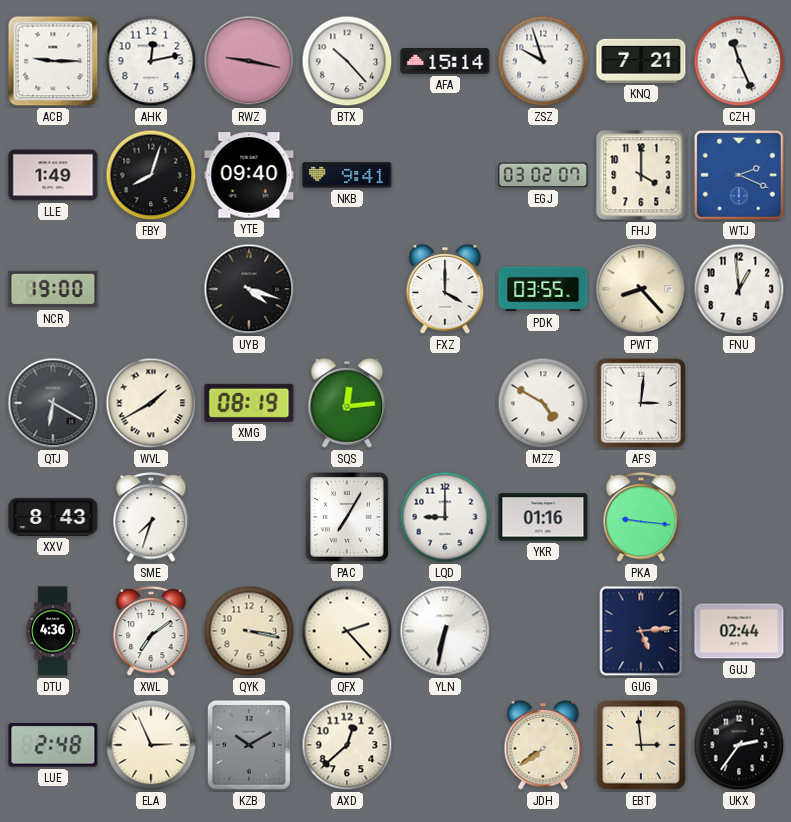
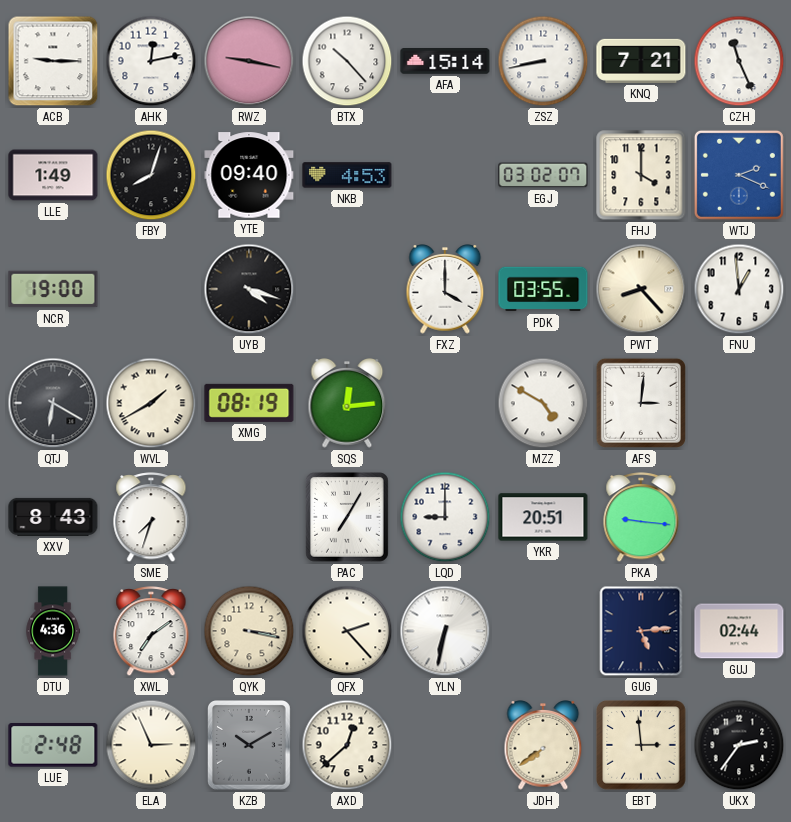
ZSZ: 9:57 -> 8:43
NKB: 9:41 -> 4:53
YKR: 01:16 -> 20:51
